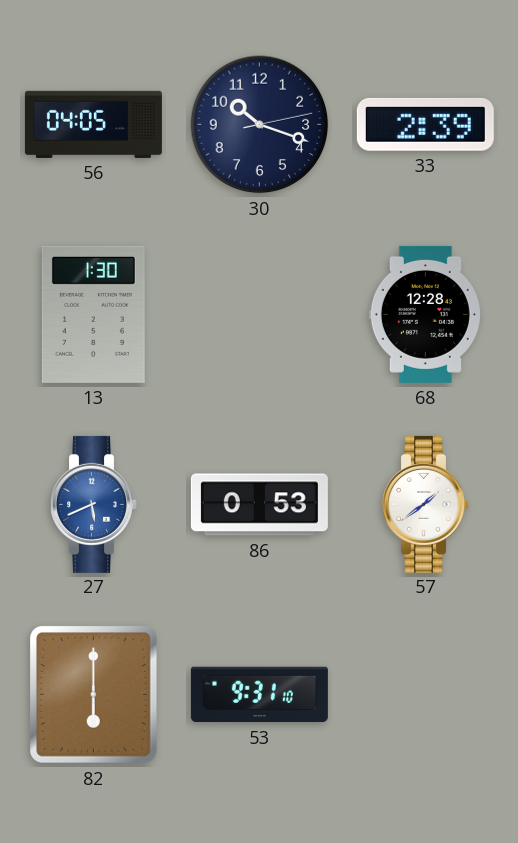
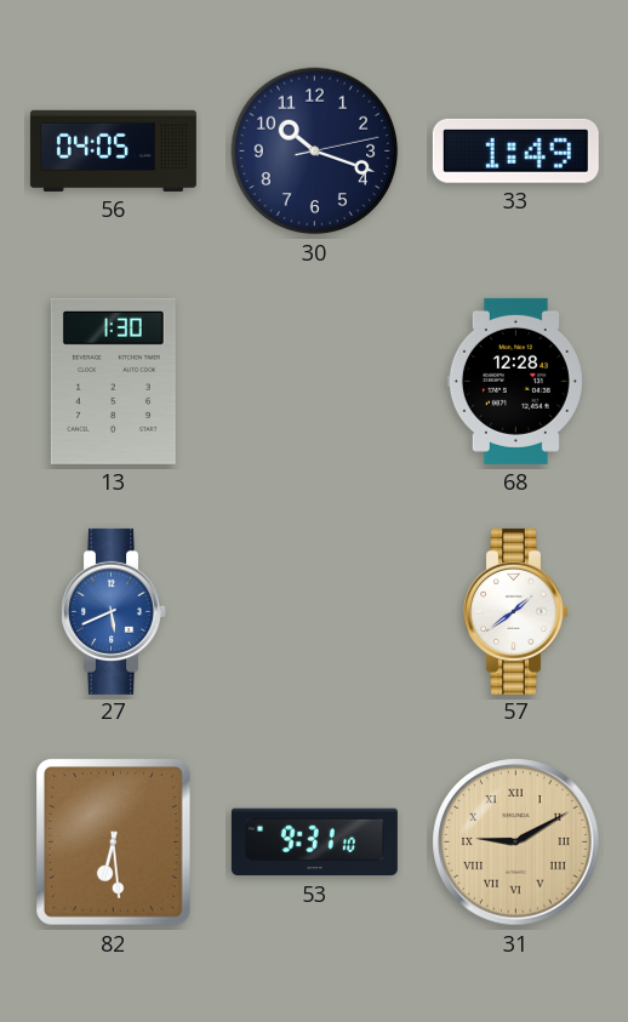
33: 2:39 -> 1:49
86: 0:53 -> none
82: 6:00 -> 6:29
31: none -> 9:10
